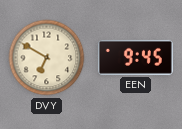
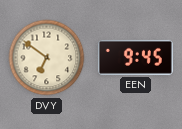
DVY: 6:50 -> 6:51
